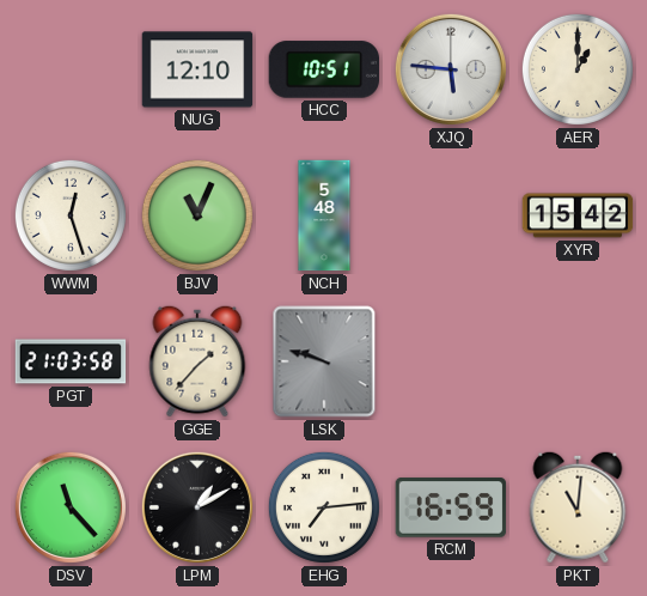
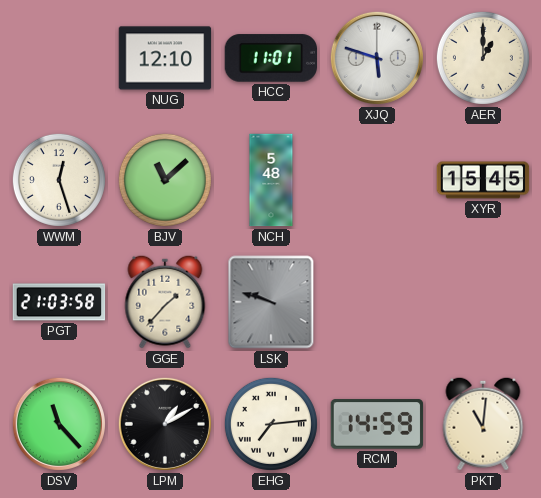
HCC: 10:51 -> 11:01
XJQ: 5:46 -> 5:48
BJV: 11:04 -> 11:08
XYR: 15:42 -> 15:45
RCM: 16:59 -> 14:59
